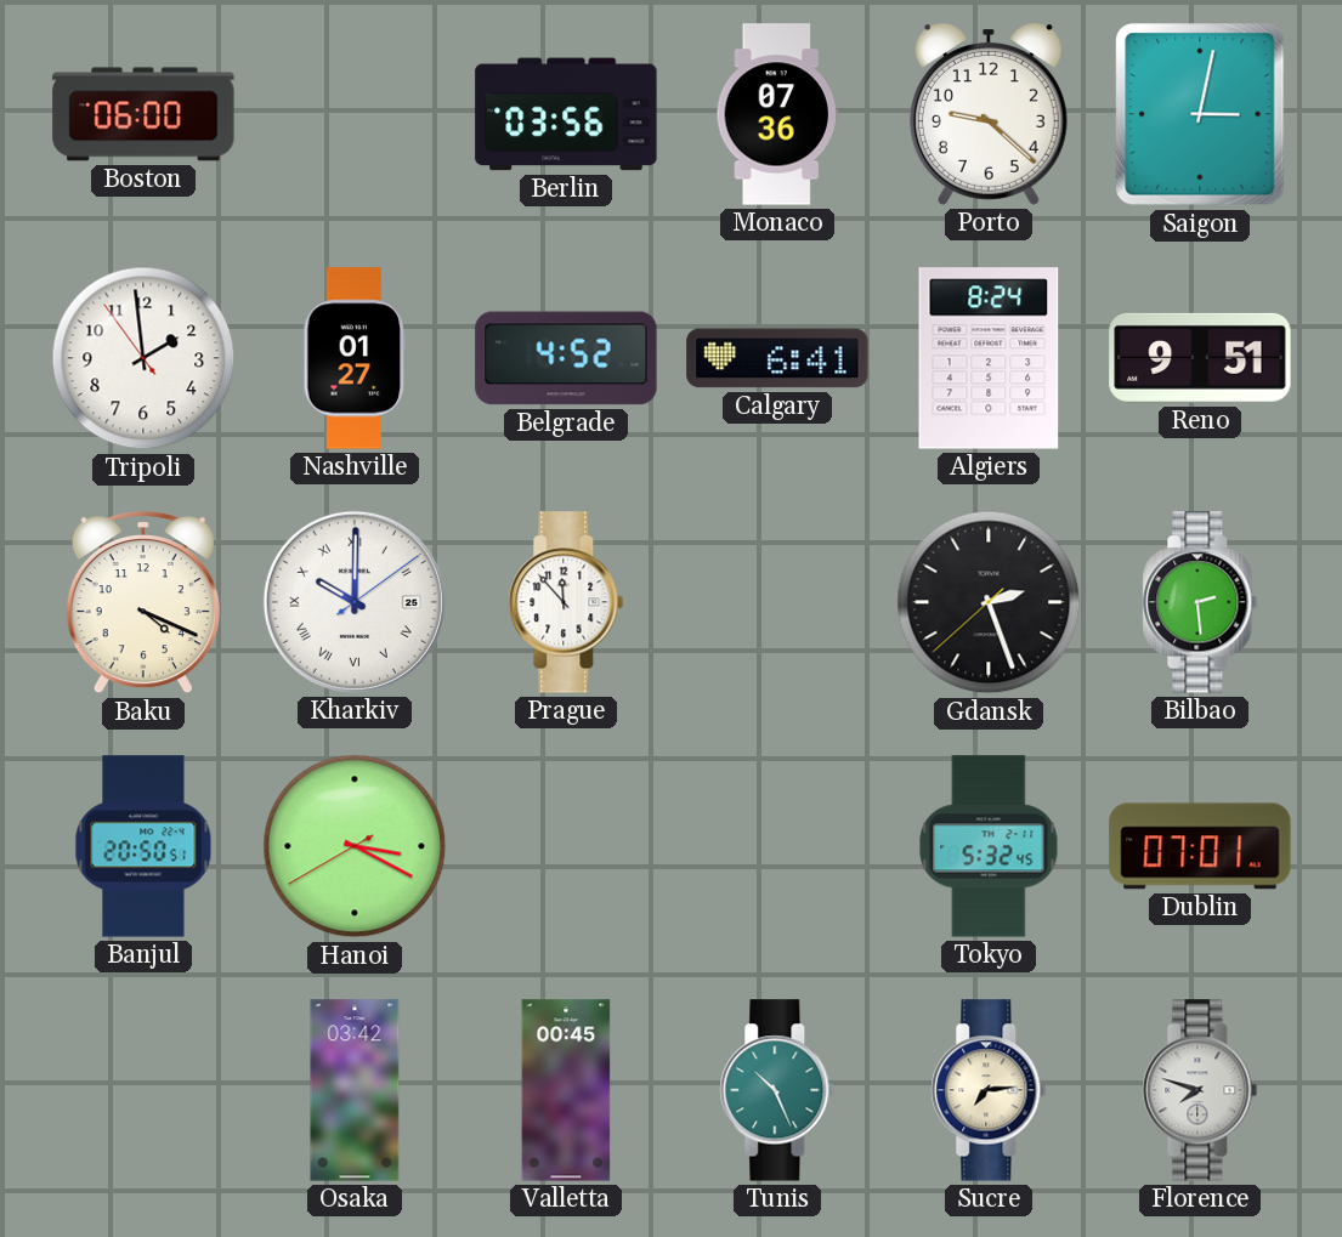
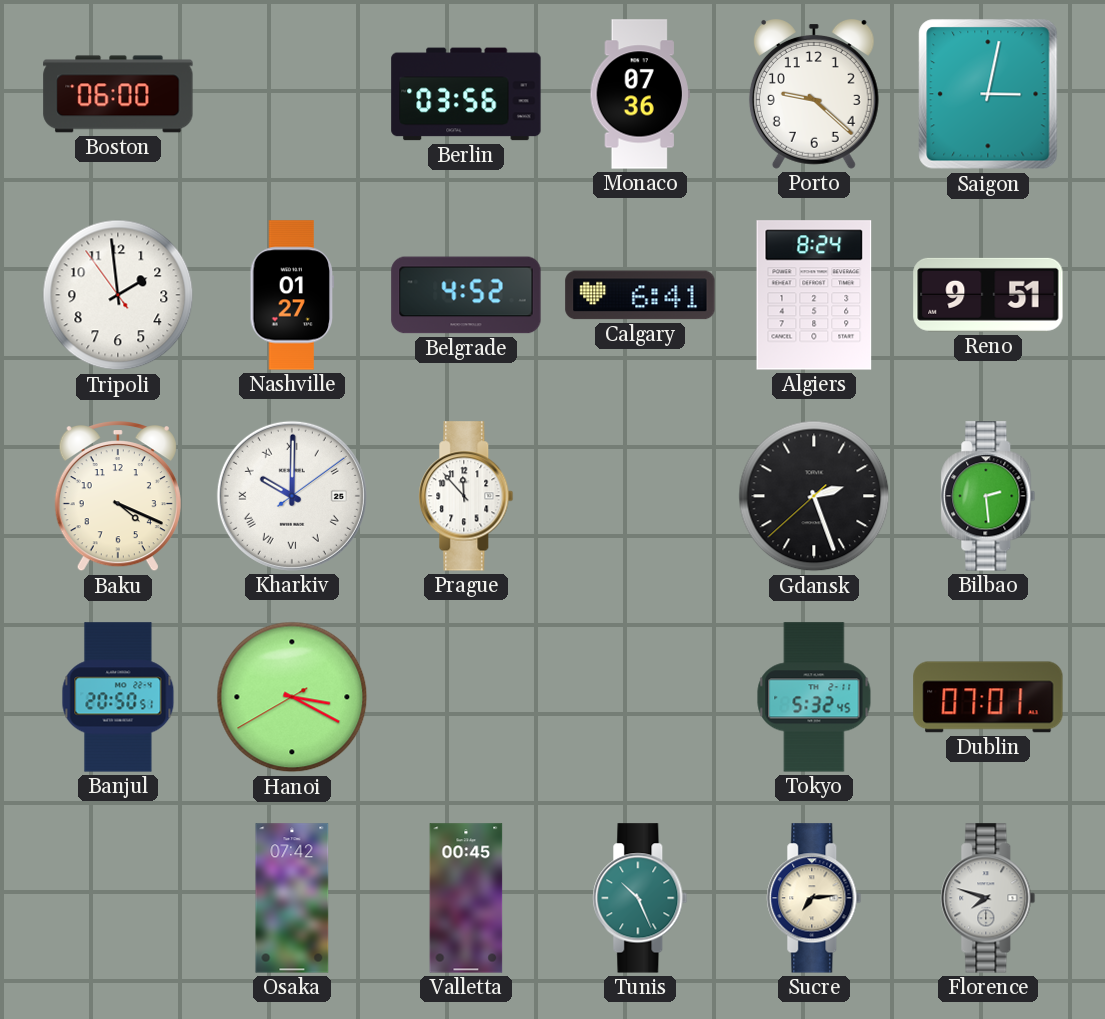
Osaka: 03:42 -> 07:42
